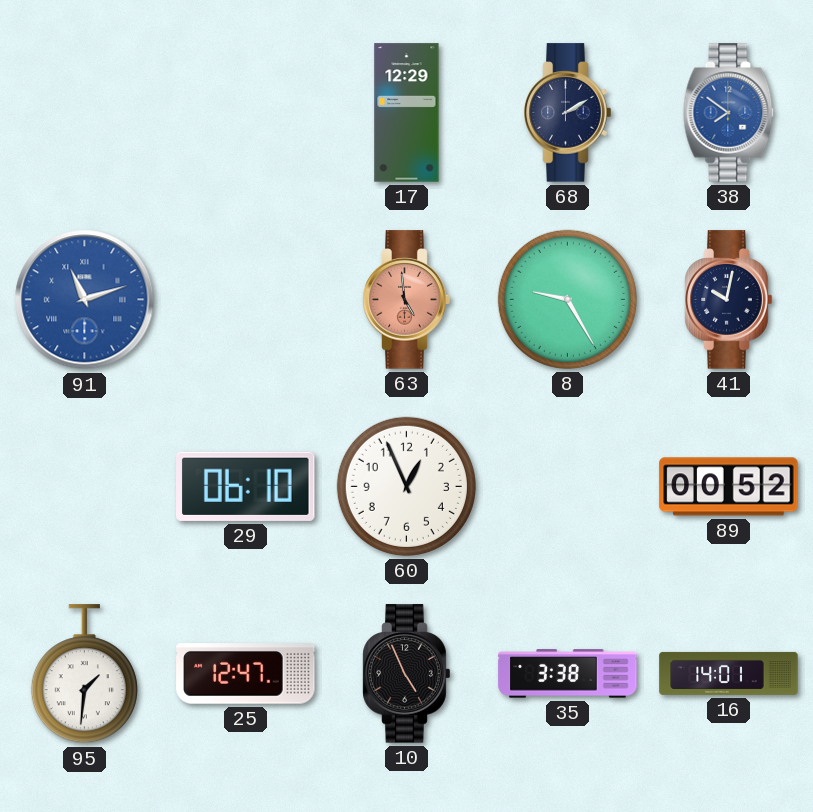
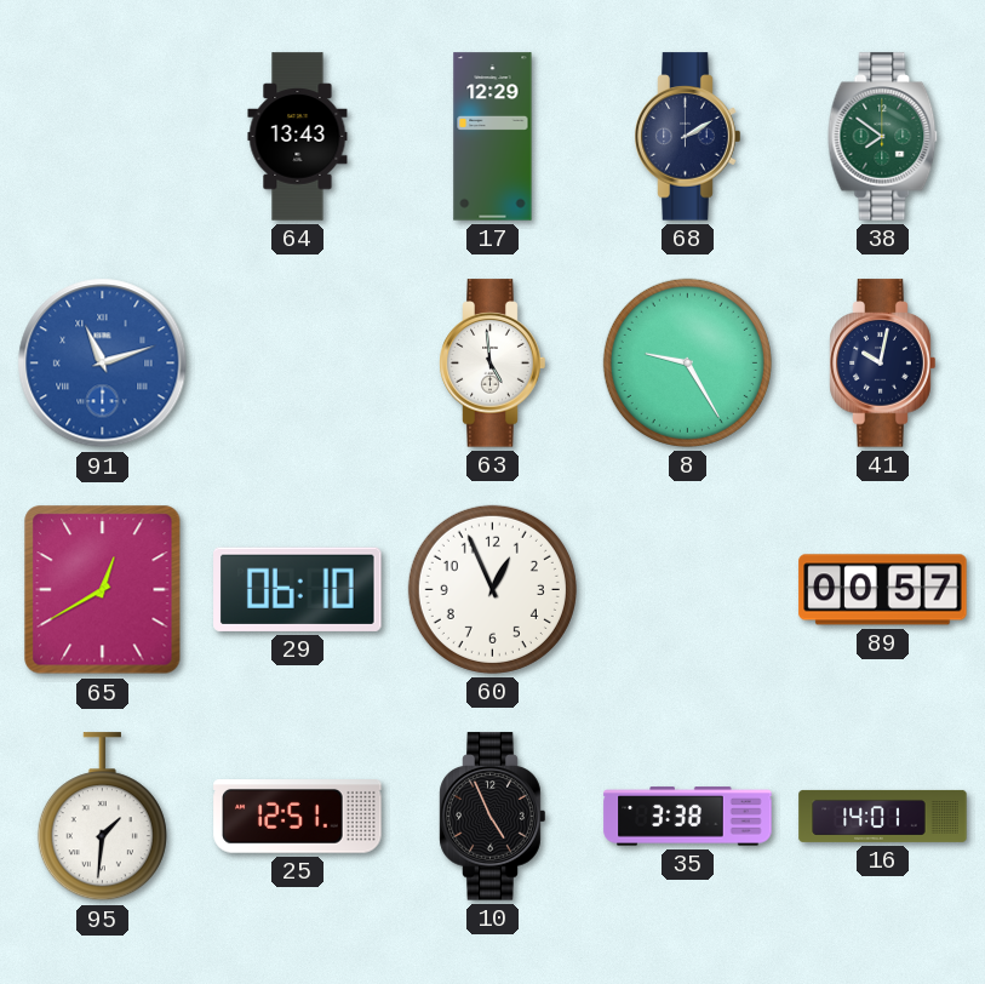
64: none -> 13:43
38 dial: blue -> green
63 dial: salmon -> white
65: none -> 12:40
89: 00:52 -> 00:57
25: 12:47 -> 12:51
